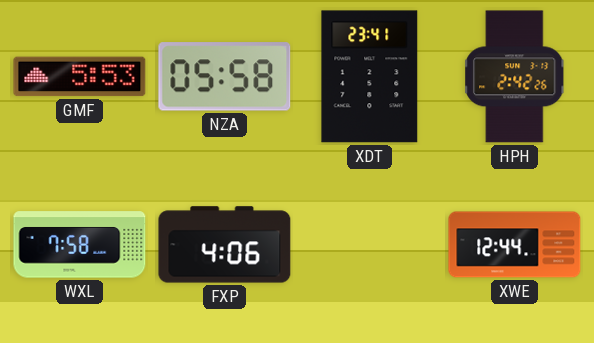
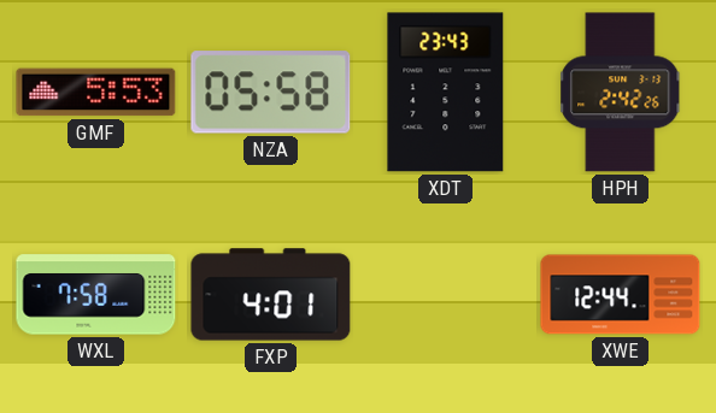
XDT: 23:41 -> 23:43
FXP: 4:06 -> 4:01
